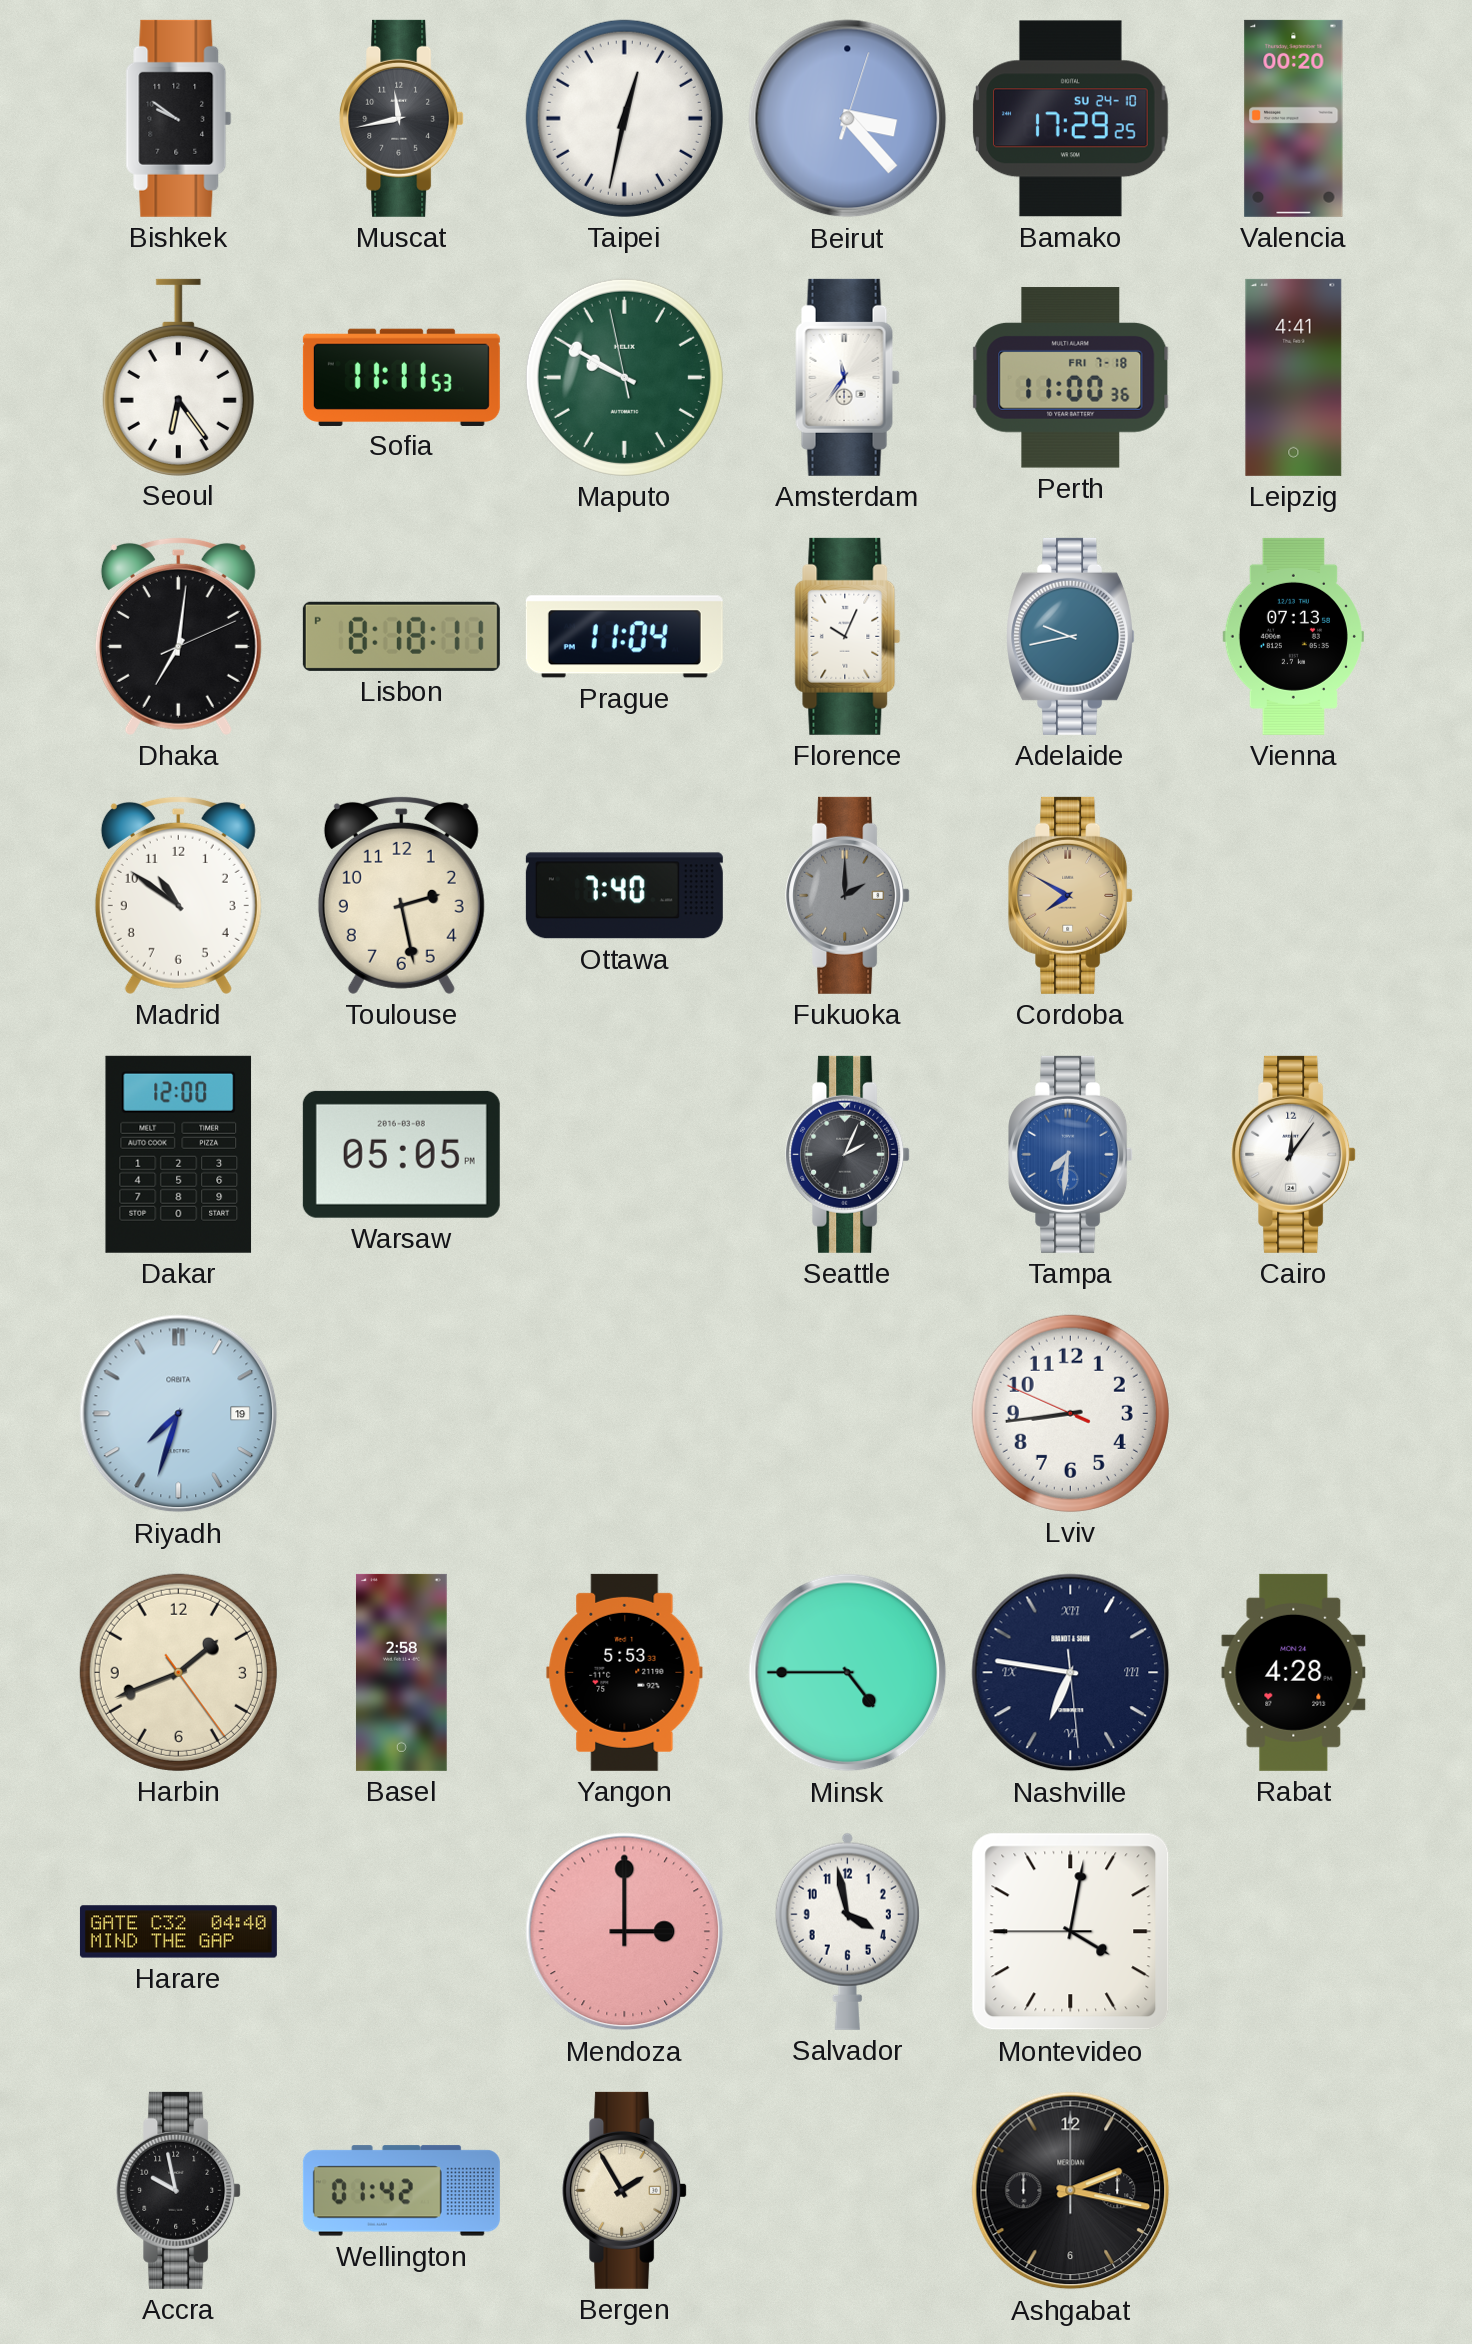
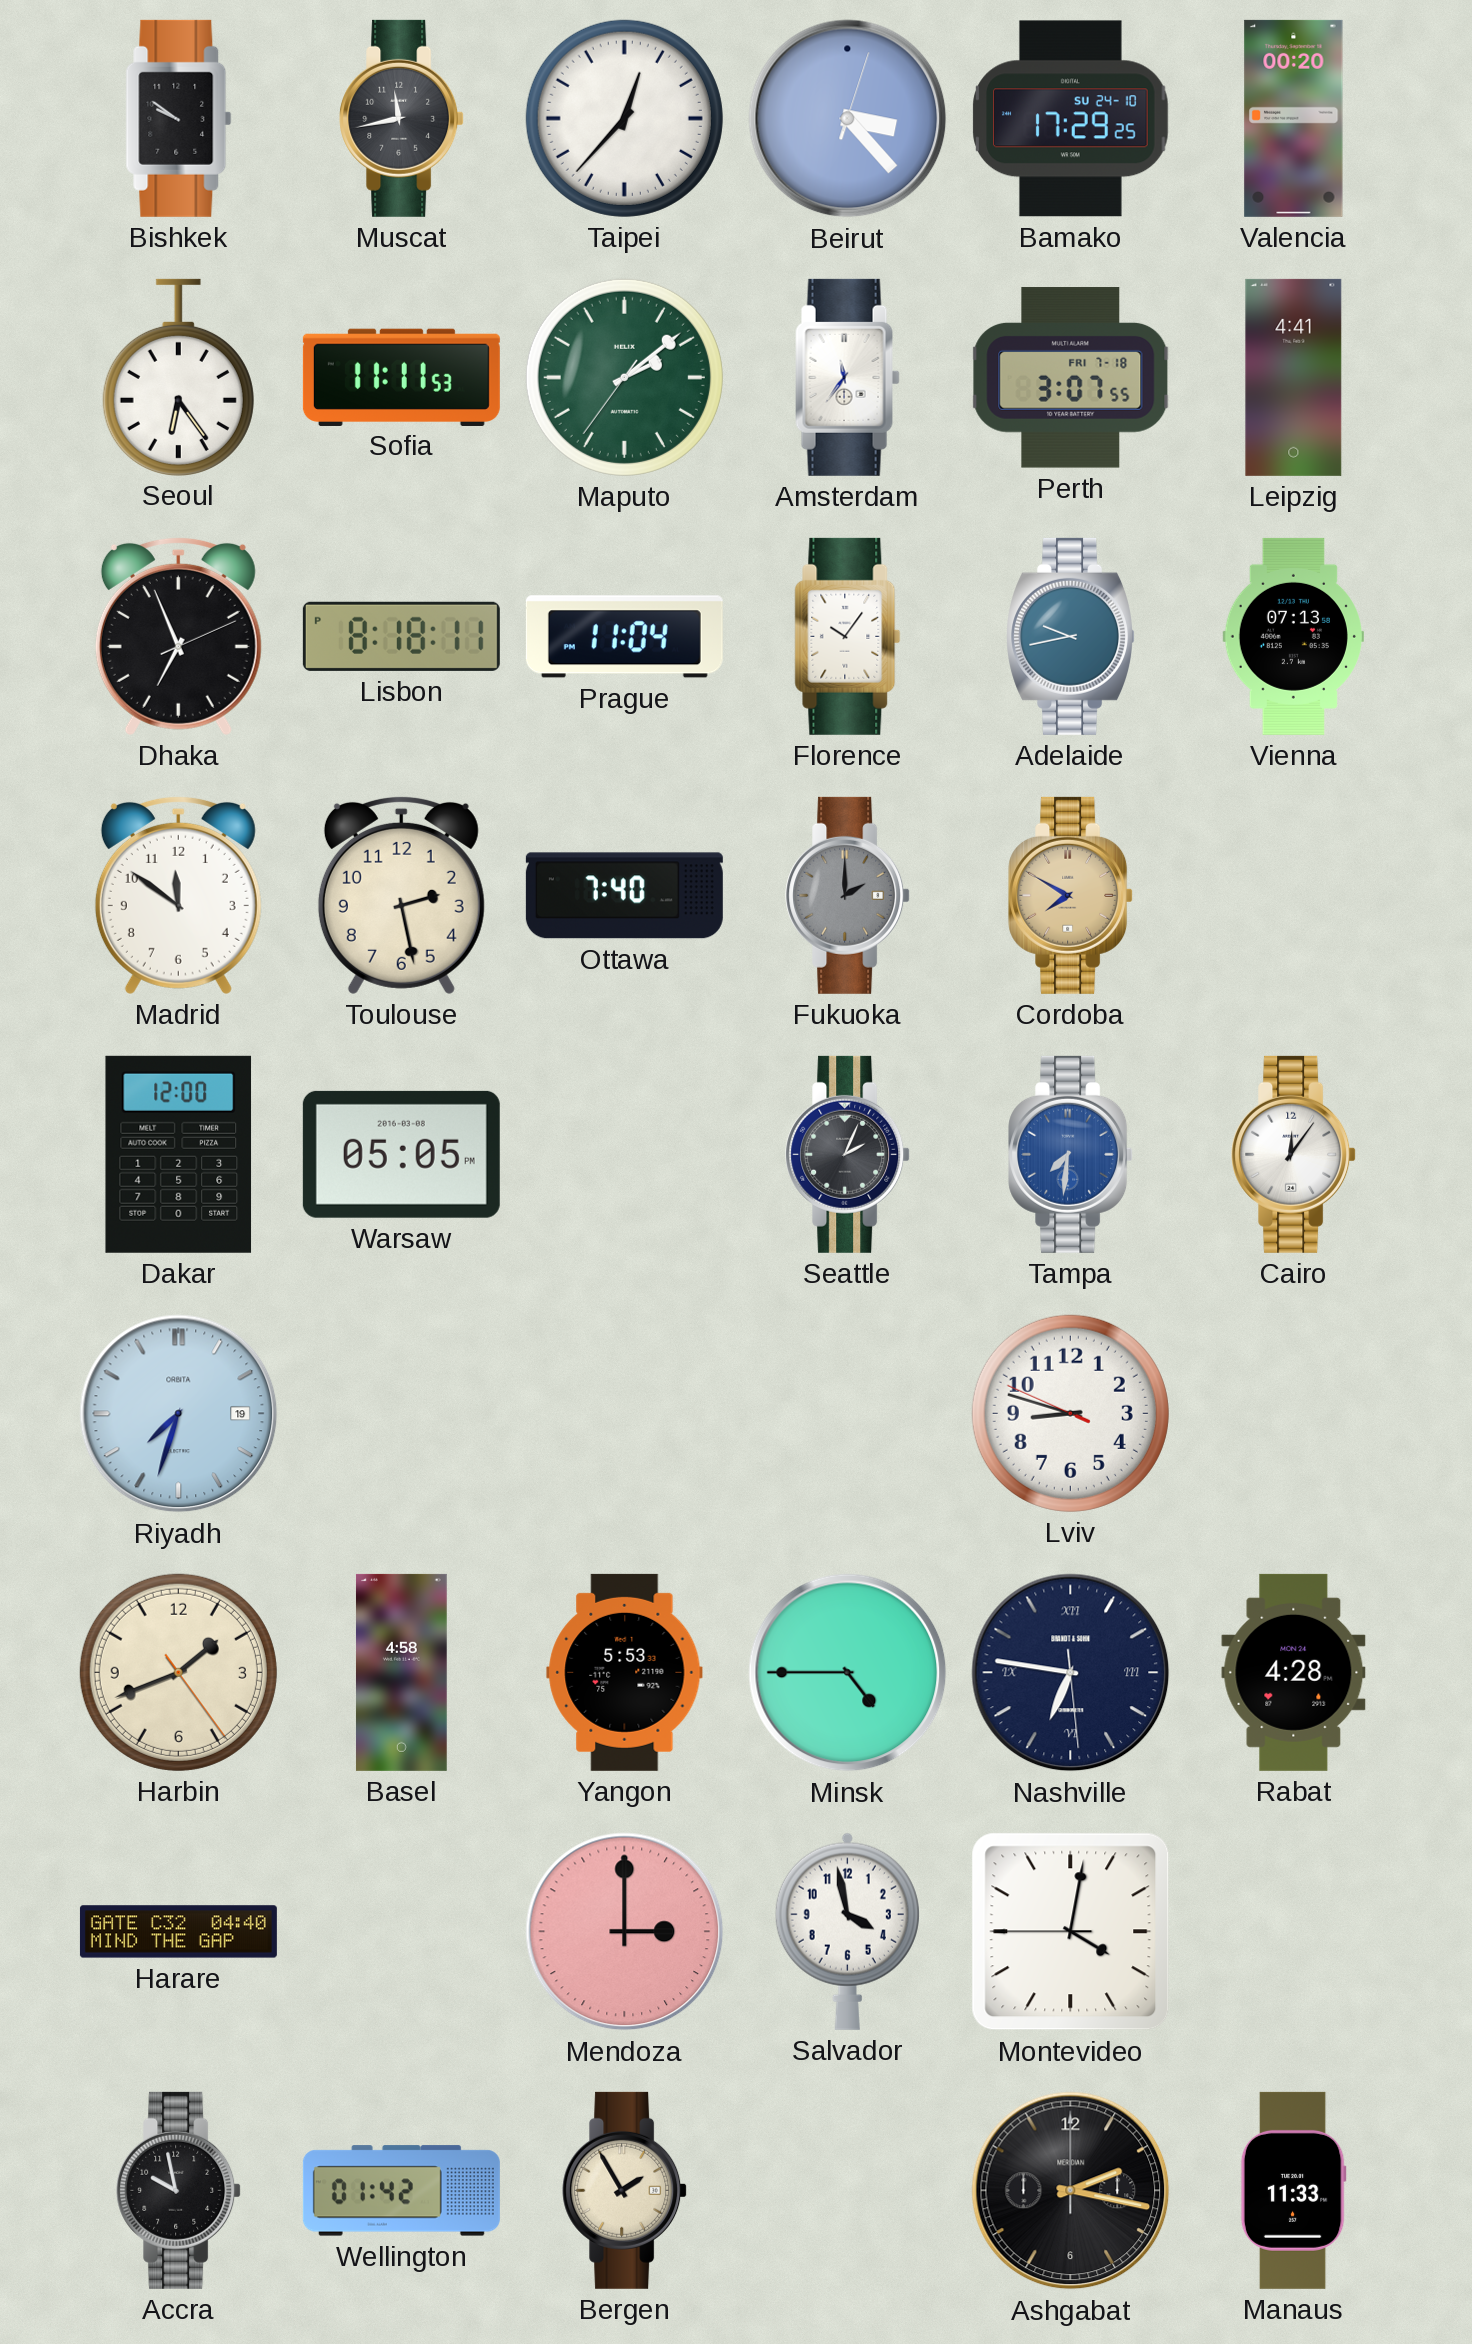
Taipei: 12:32 -> 12:37
Maputo: 9:49 -> 2:08
Perth: 11:00 -> 3:07
Dhaka: 7:01 -> 6:56
Florence: 10:04 -> 10:06
Madrid: 10:51 -> 11:51
Lviv: 8:43 -> 8:47
Basel: 2:58 -> 4:58
Manaus: none -> 11:33
